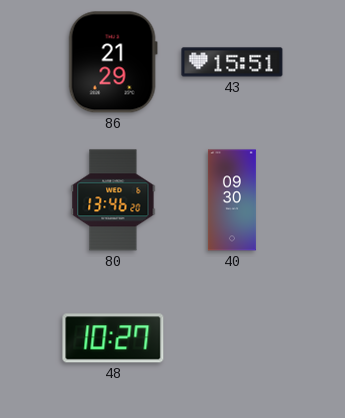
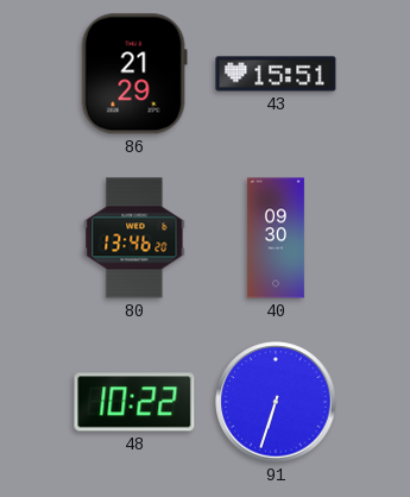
48: 10:27 -> 10:22
91: none -> 6:33
